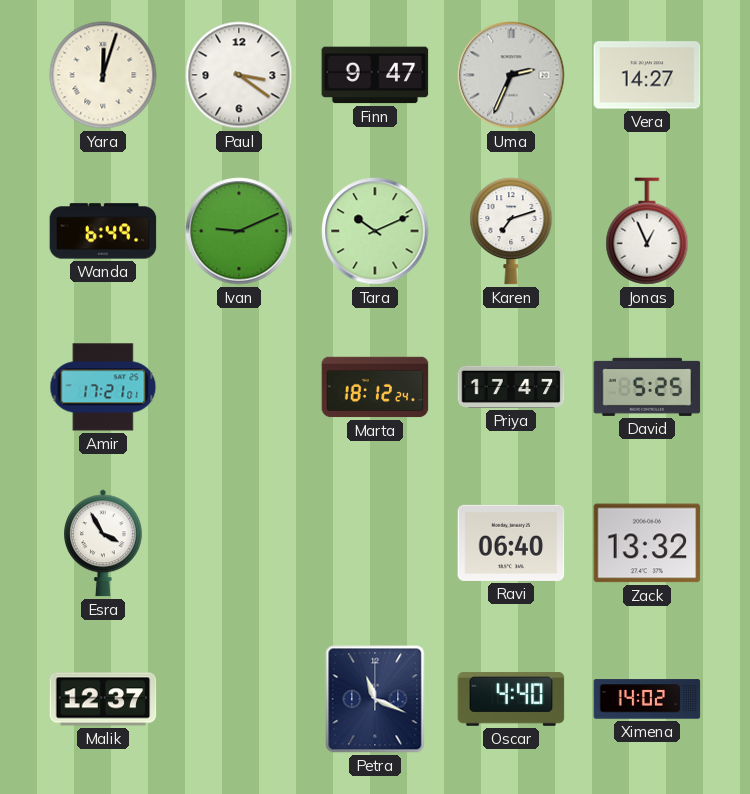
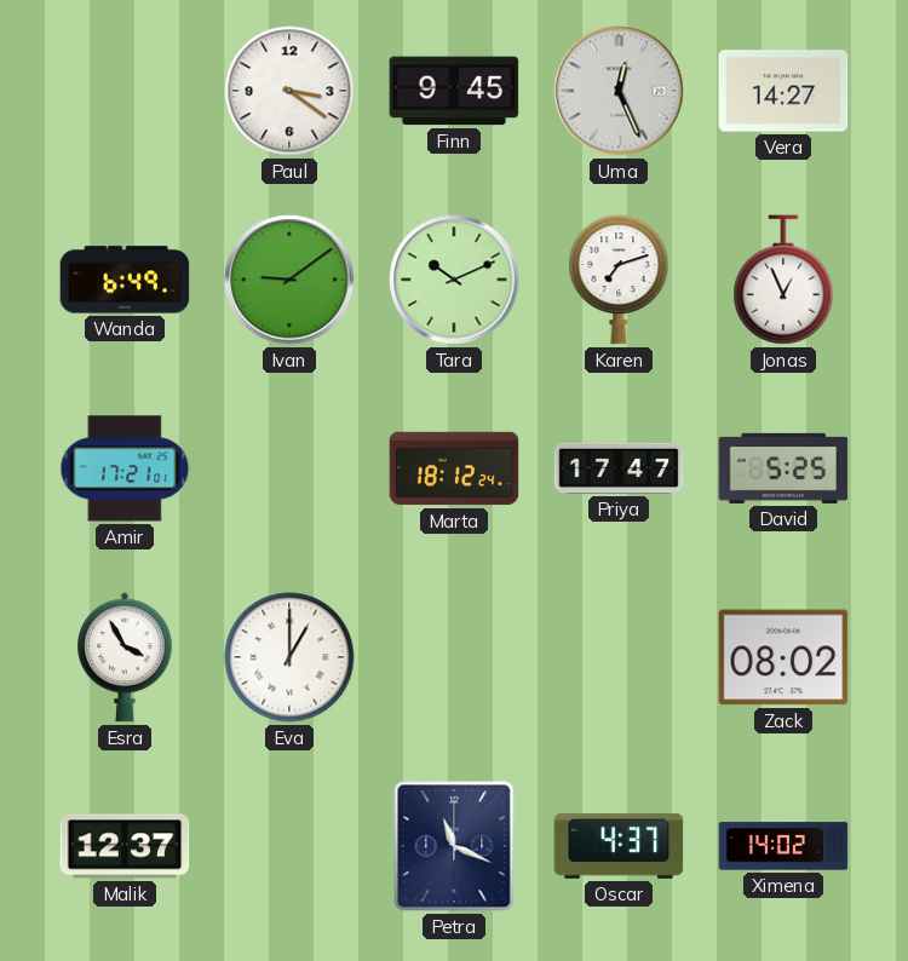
Yara: 12:03 -> none
Finn: 9:47 -> 9:45
Uma: 2:34 -> 12:26
Ivan: 9:11 -> 9:09
Eva: none -> 1:00
Ravi: 06:40 -> none
Zack: 13:32 -> 08:02
Oscar: 4:40 -> 4:37
